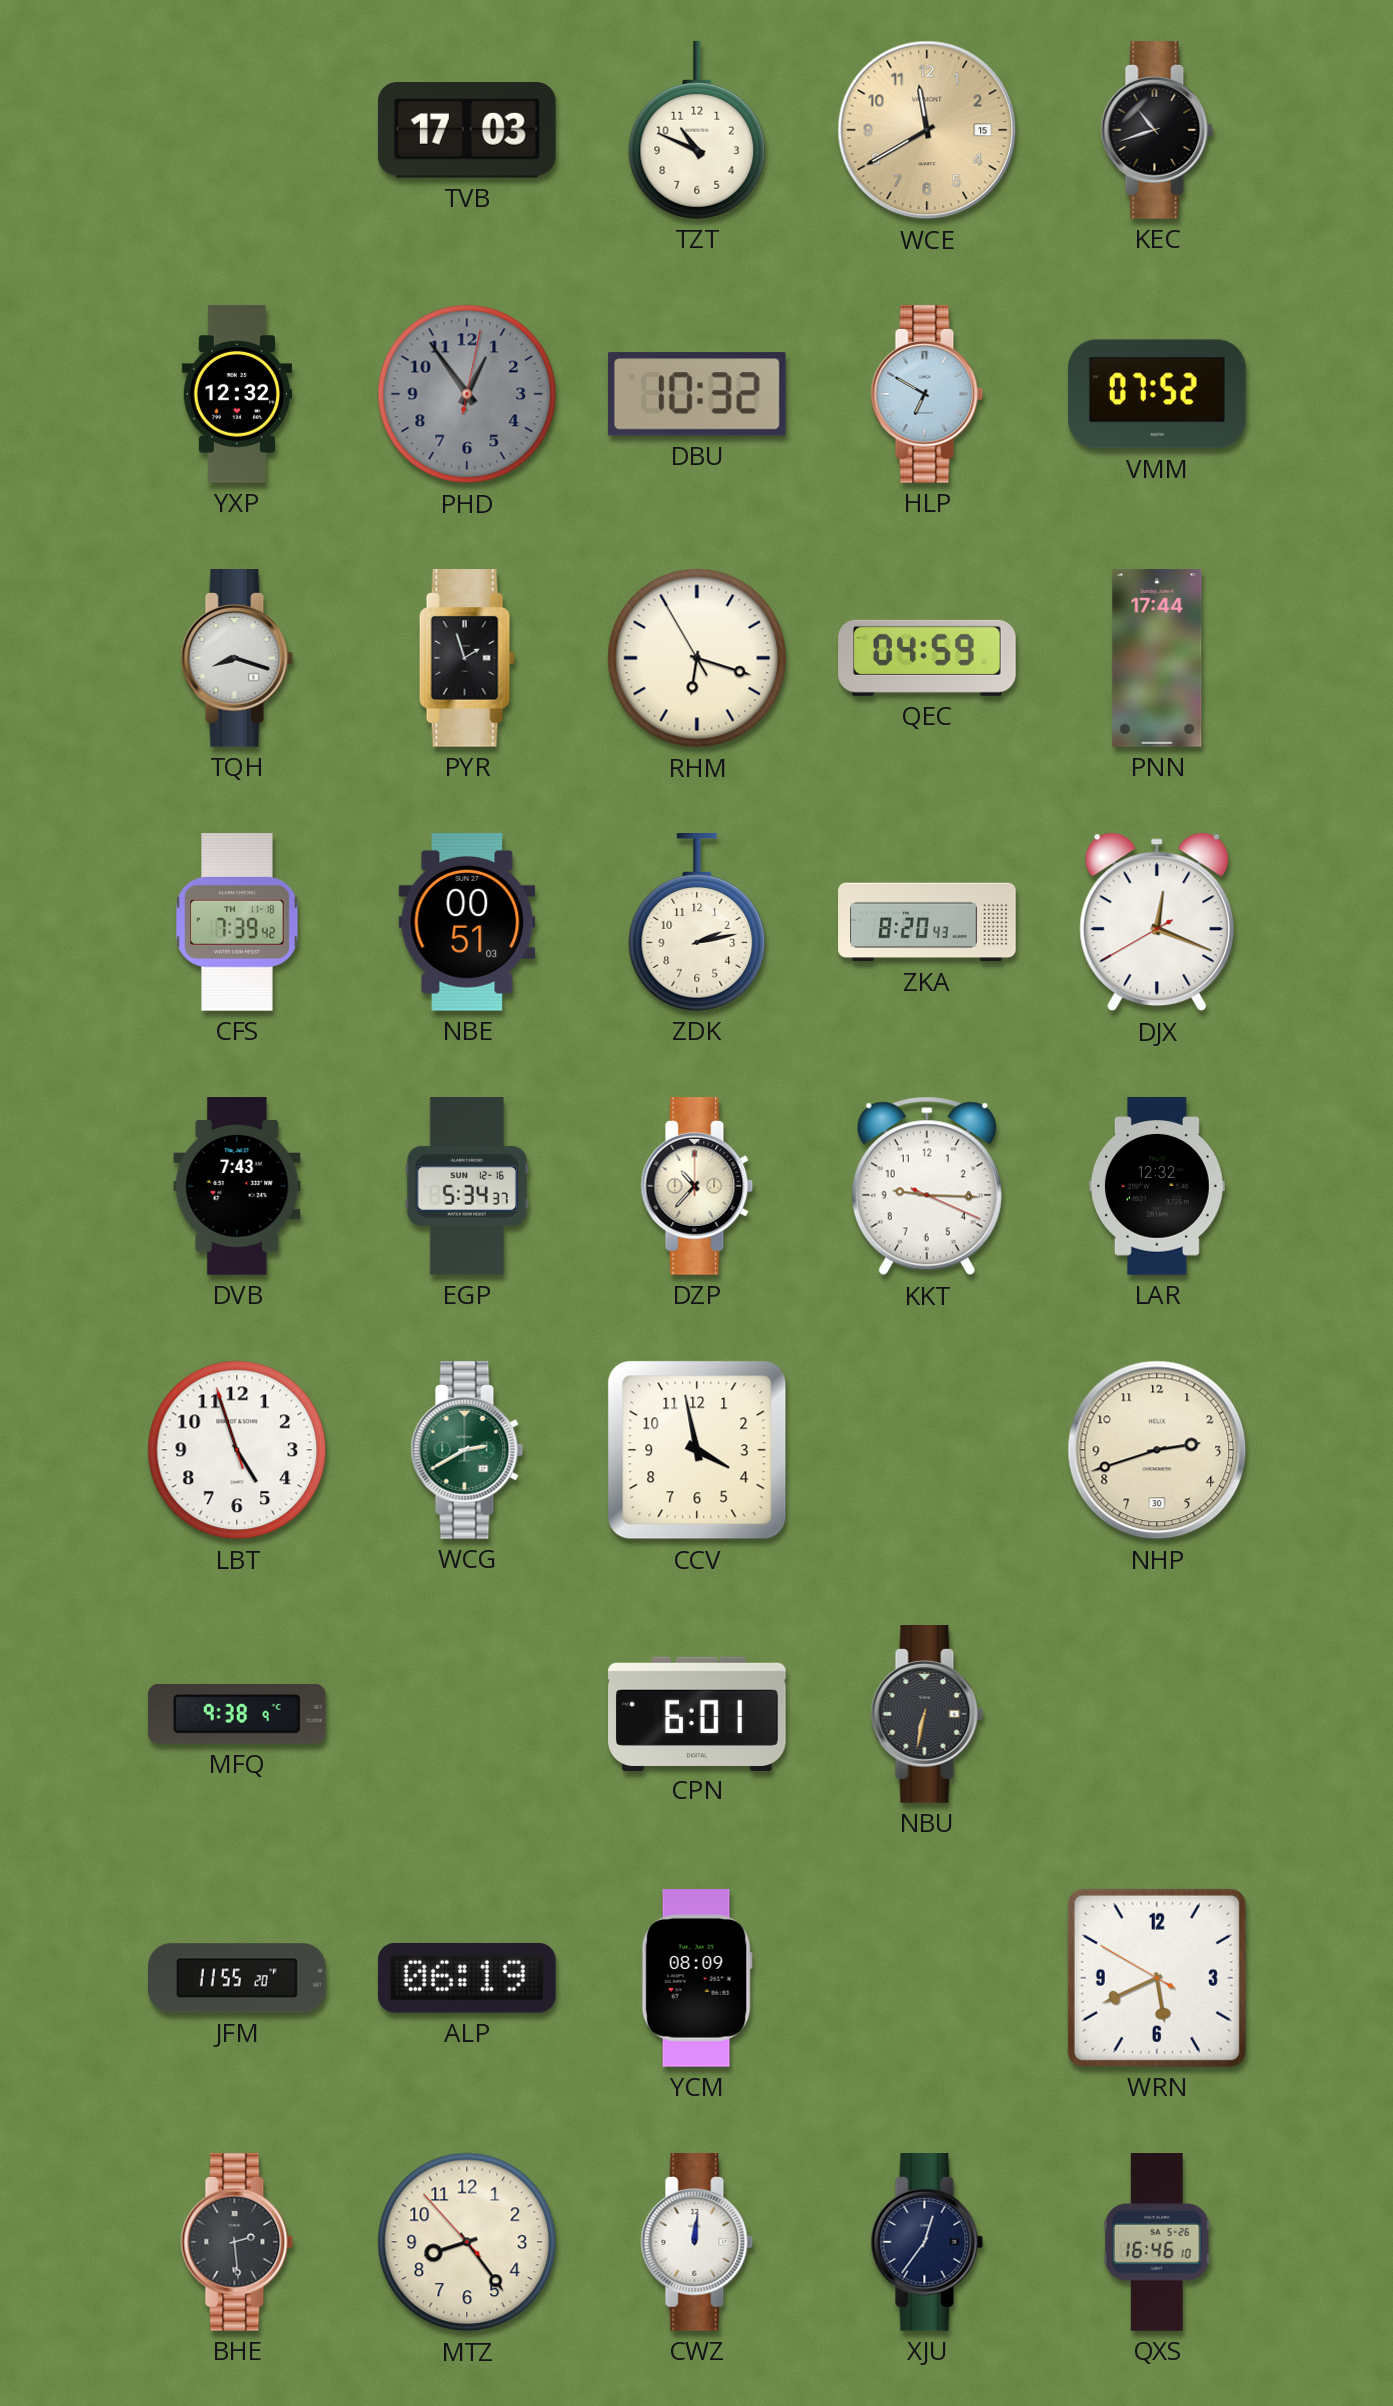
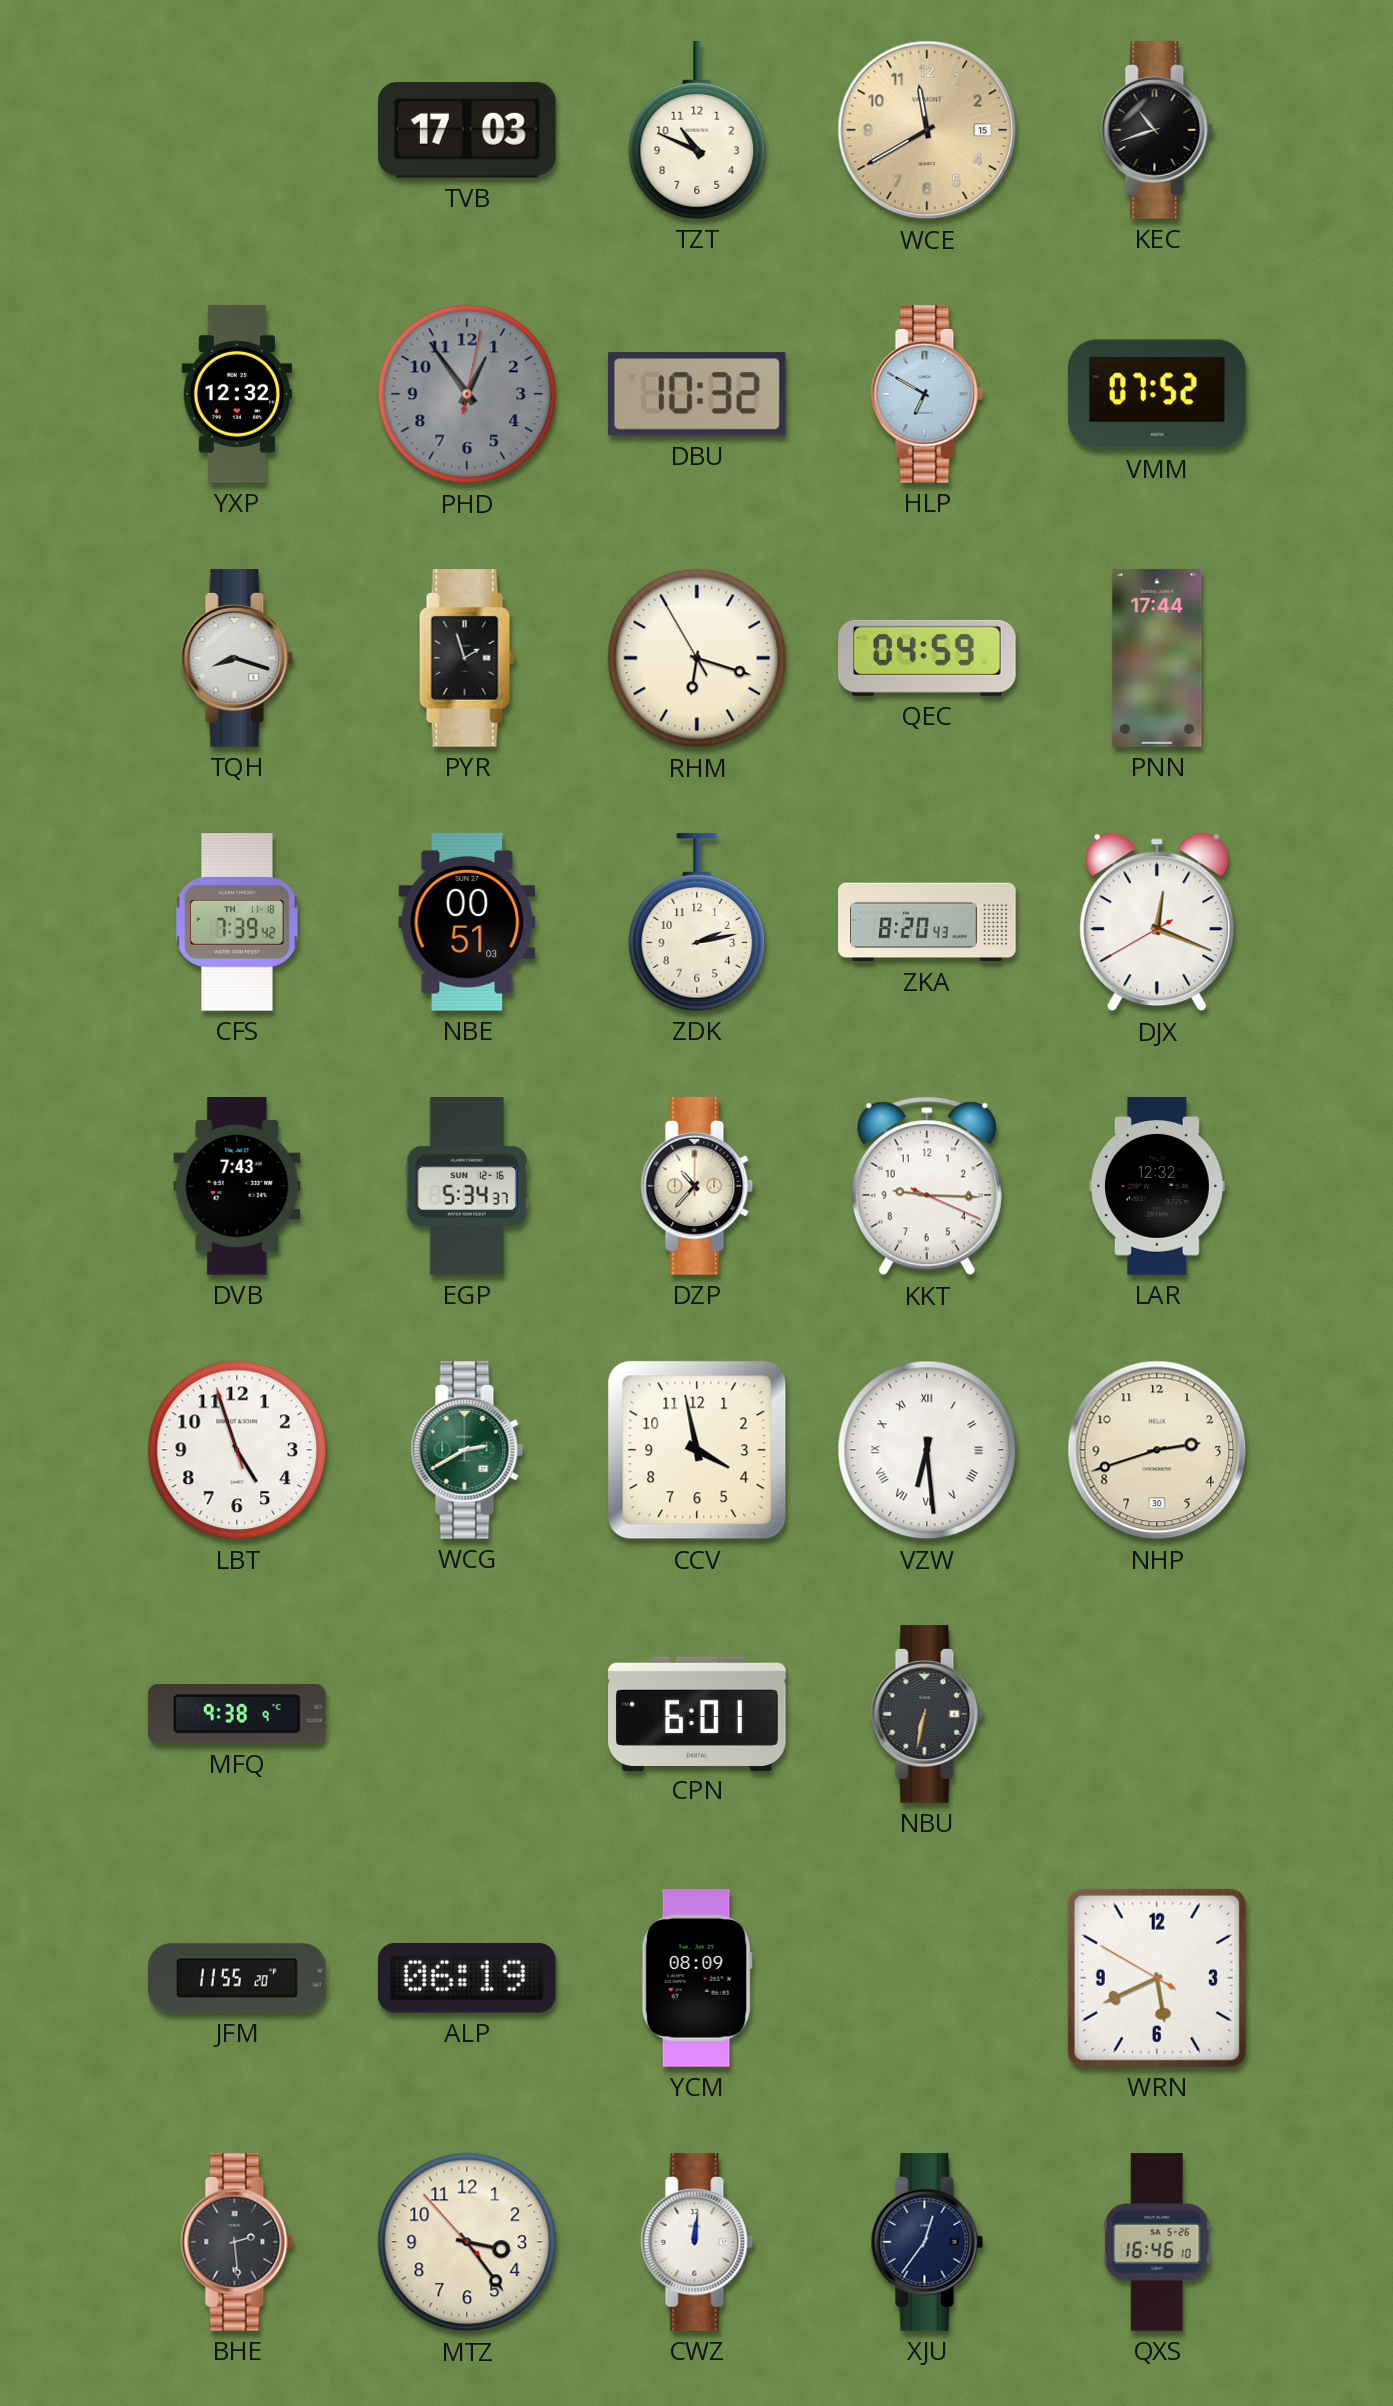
VZW: none -> 6:29
MTZ: 8:23 -> 3:23
